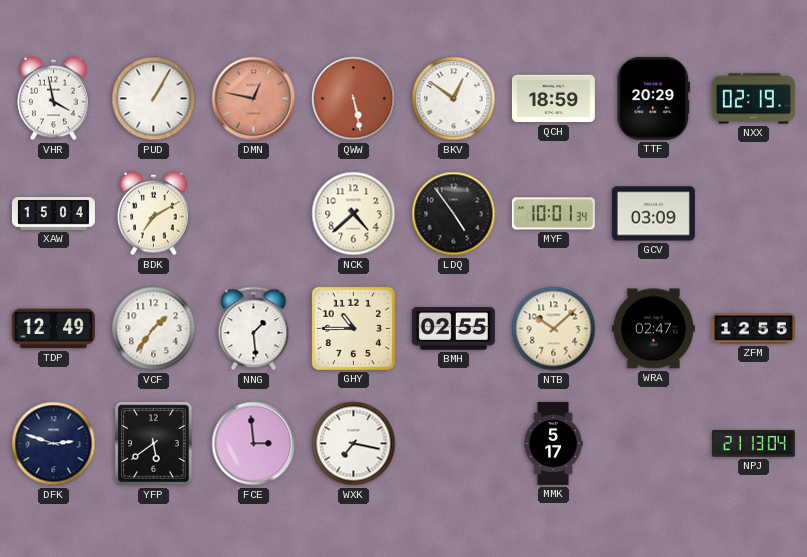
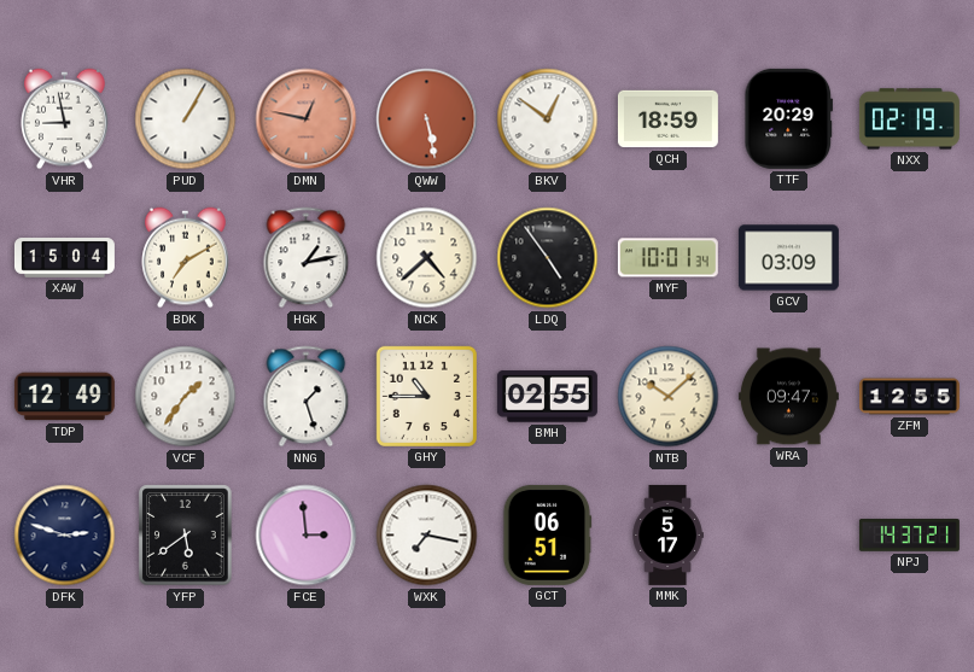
VHR: 3:58 -> 8:58
HGK: none -> 1:13
NNG: 1:29 -> 1:27
WRA: 02:47 -> 09:47
GCT: none -> 06:51
NPJ: 21:13 -> 14:37
